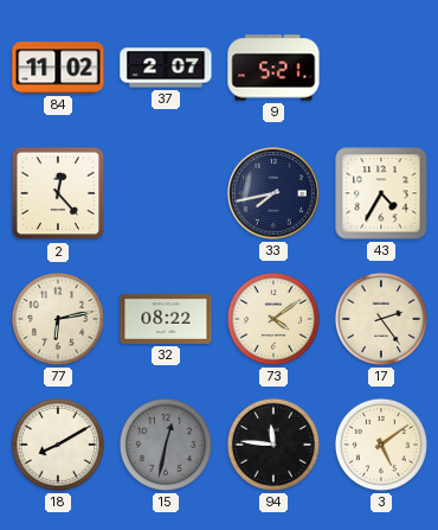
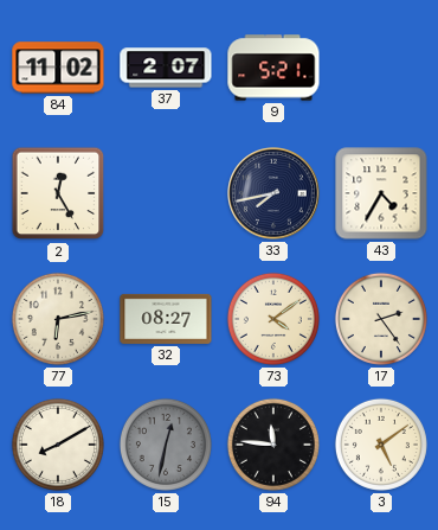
2: 12:23 -> 12:25
32: 08:22 -> 08:27
